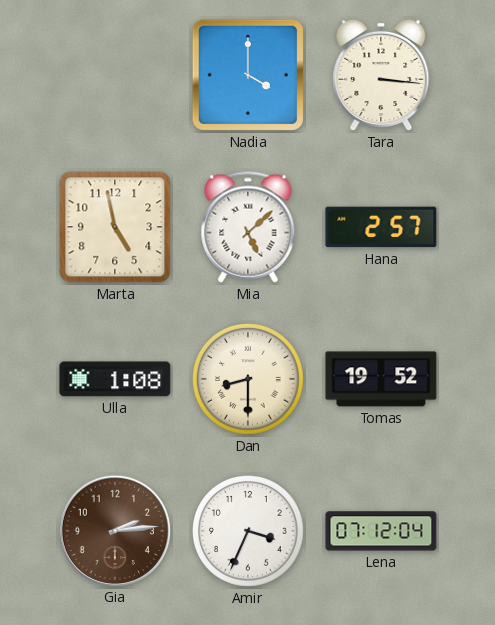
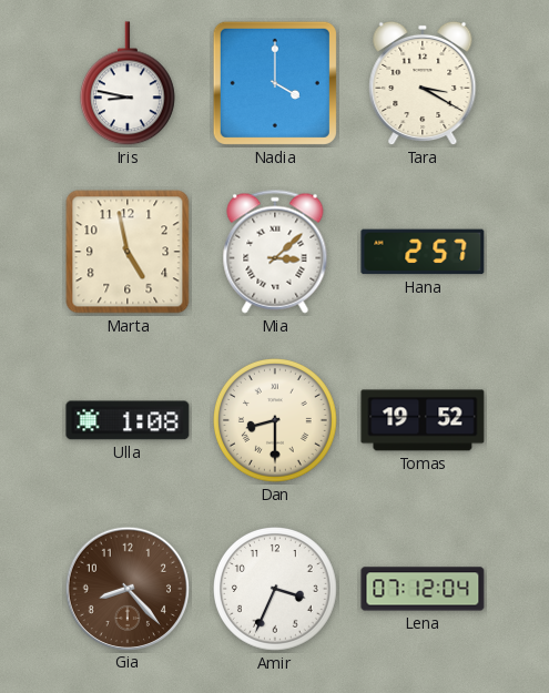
Iris: none -> 8:47
Tara: 3:16 -> 3:20
Mia: 5:08 -> 3:08
Gia: 2:14 -> 8:23
